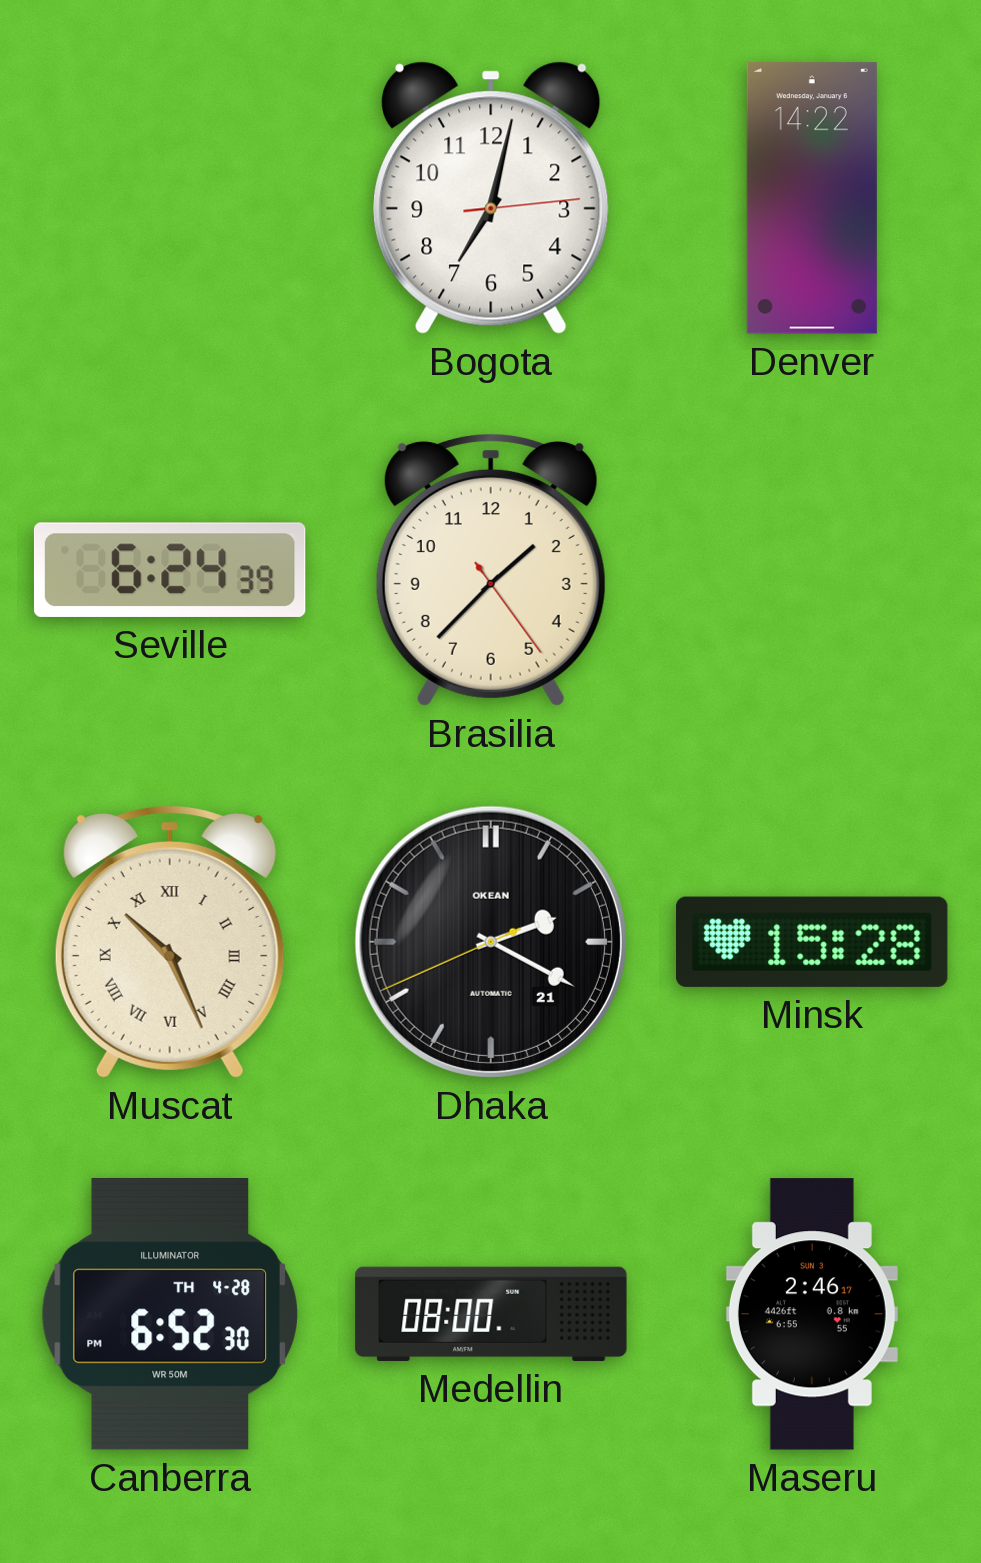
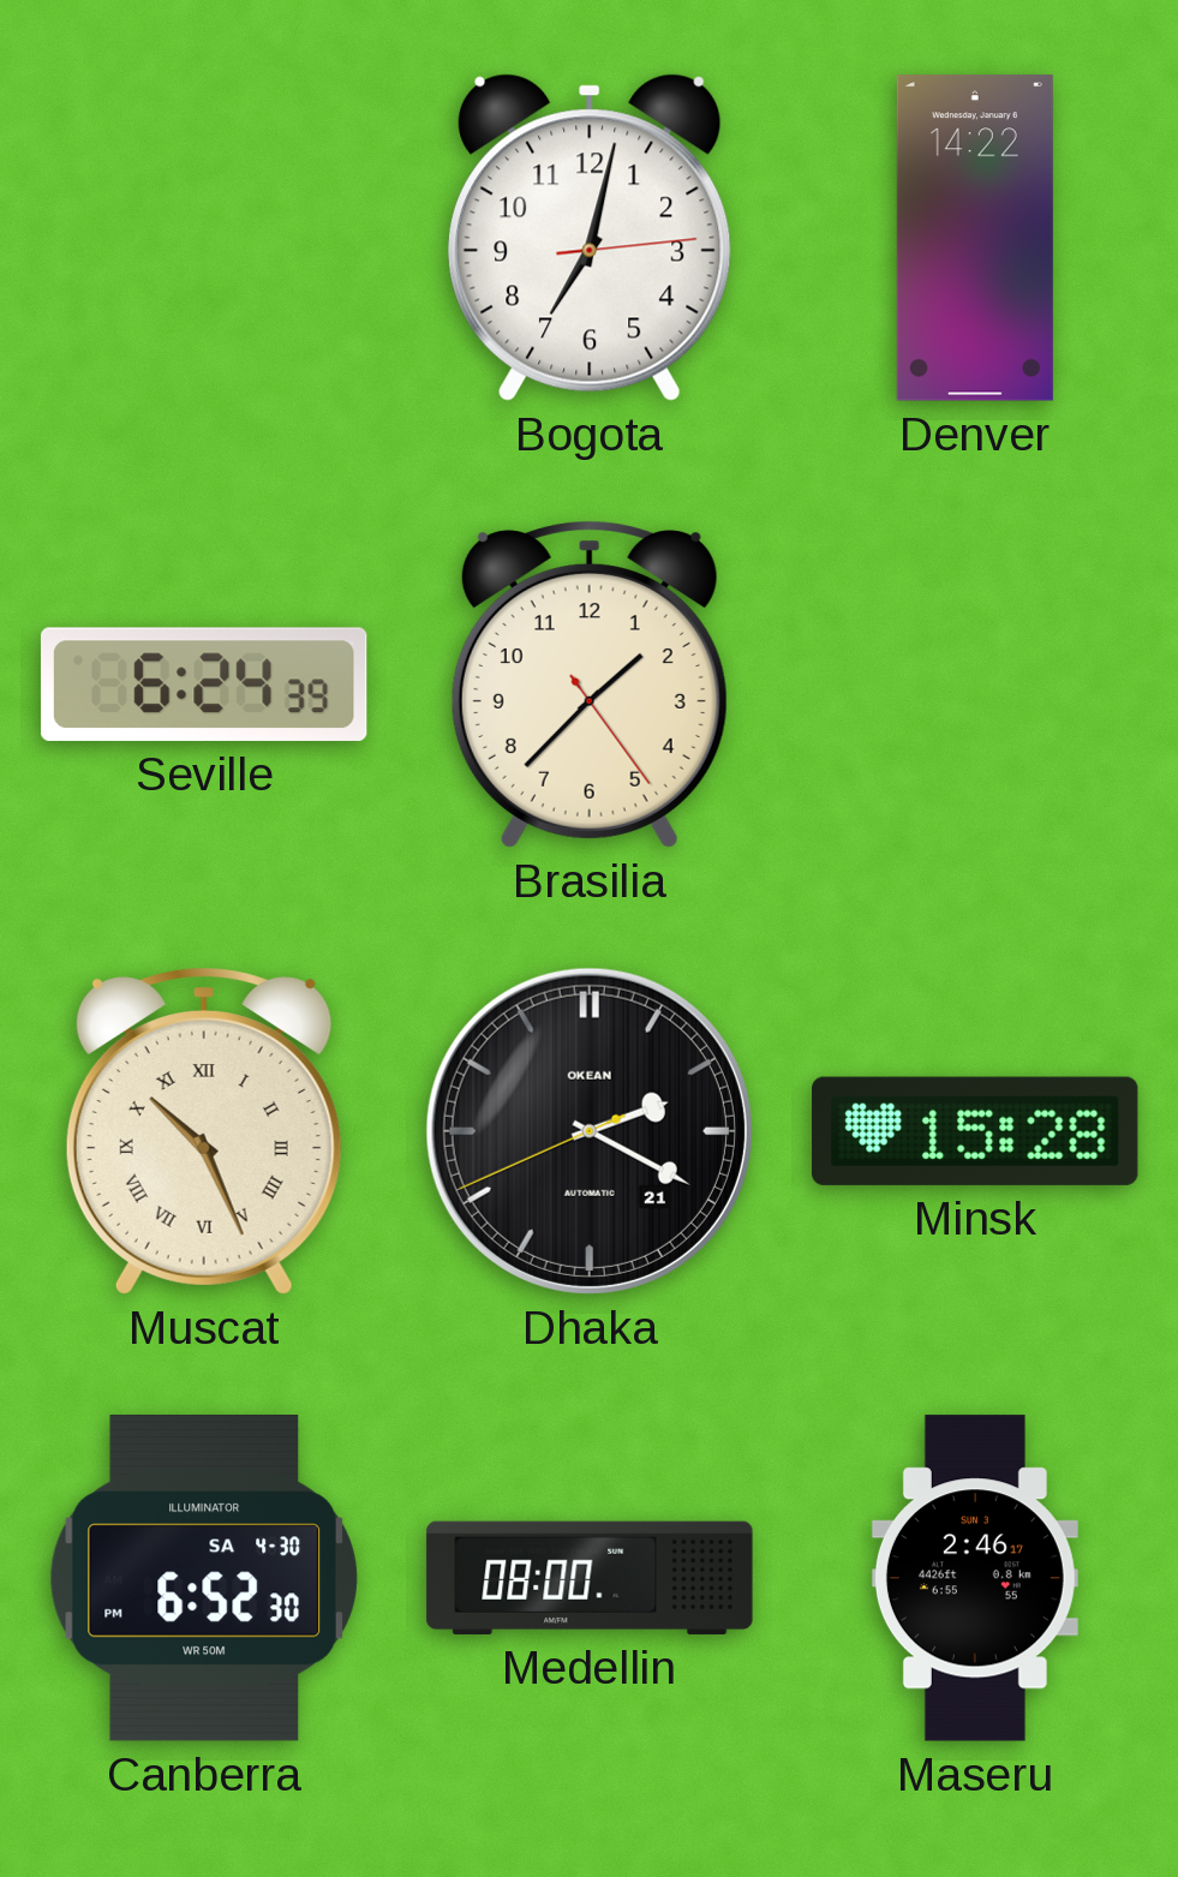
Canberra date: TH 4-28 -> SA 4-30
